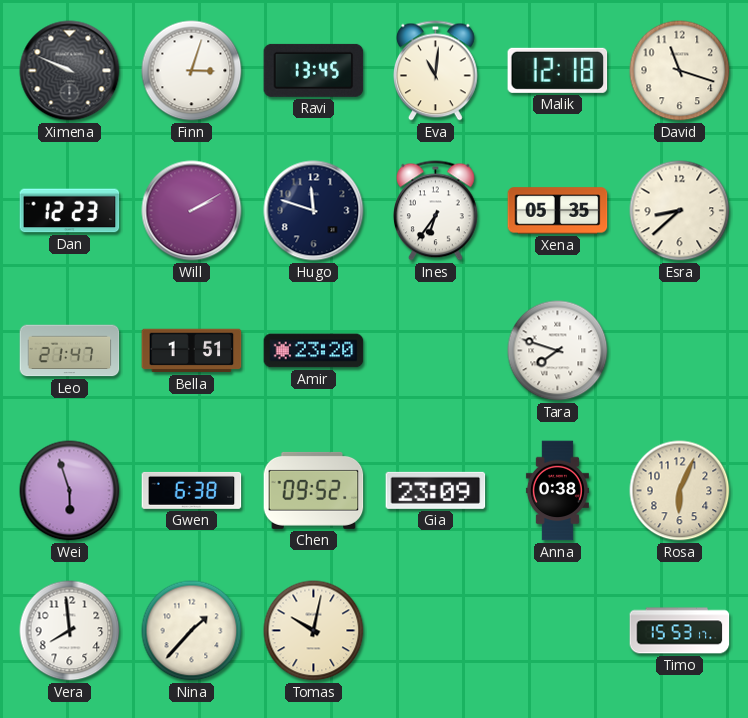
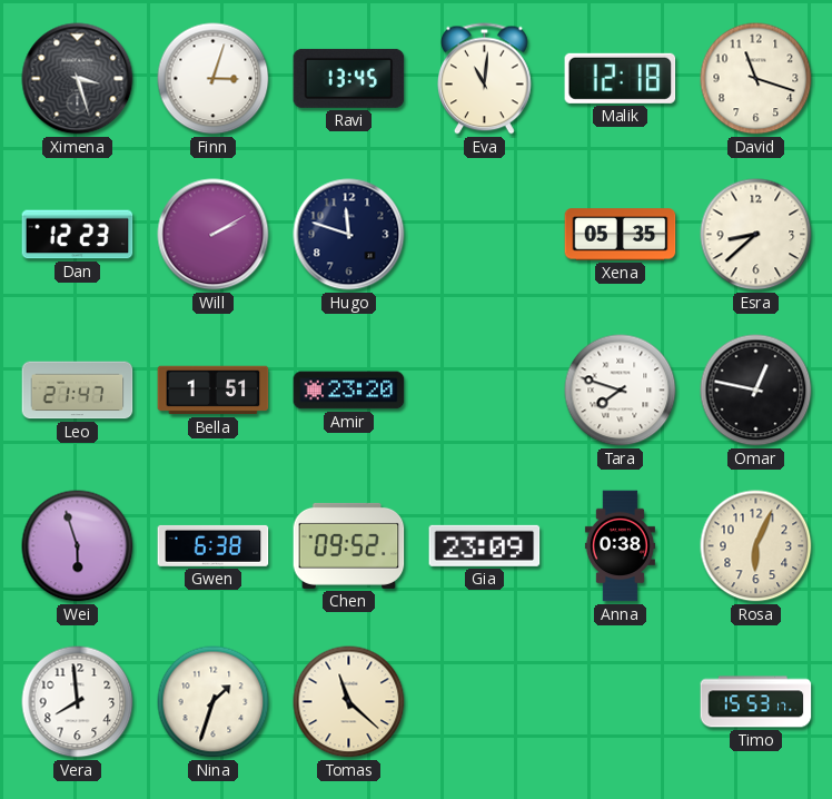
Ximena: 9:49 -> 3:27
Ines: 6:36 -> none
Omar: none -> 12:47
Nina: 1:37 -> 1:33
Tomas: 10:02 -> 11:22
